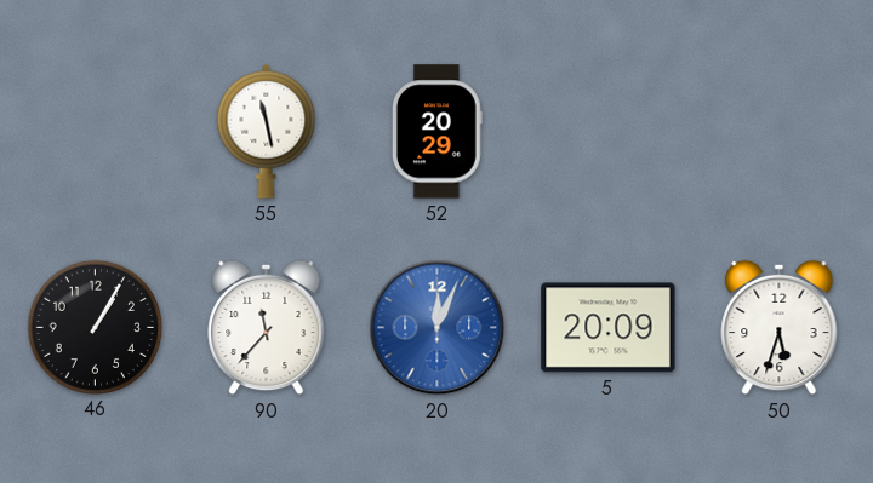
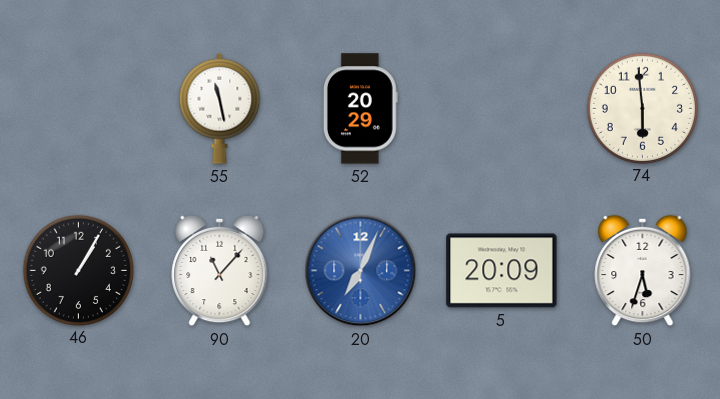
74: none -> 5:59
90: 11:37 -> 11:07
20: 12:04 -> 7:04
